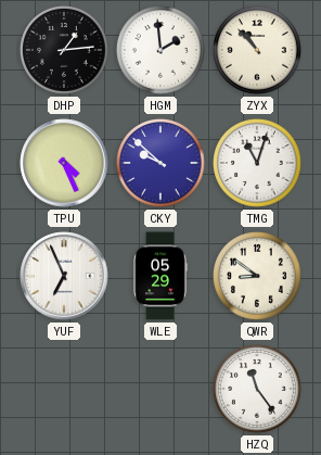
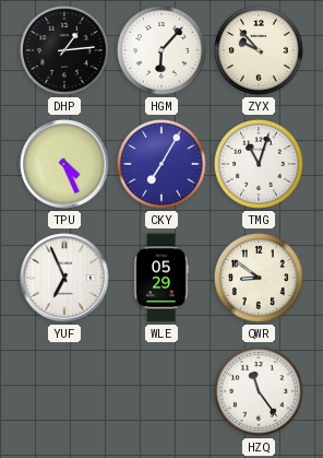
HGM: 1:59 -> 6:07
ZYX: 10:53 -> 9:53
CKY: 9:52 -> 7:05
